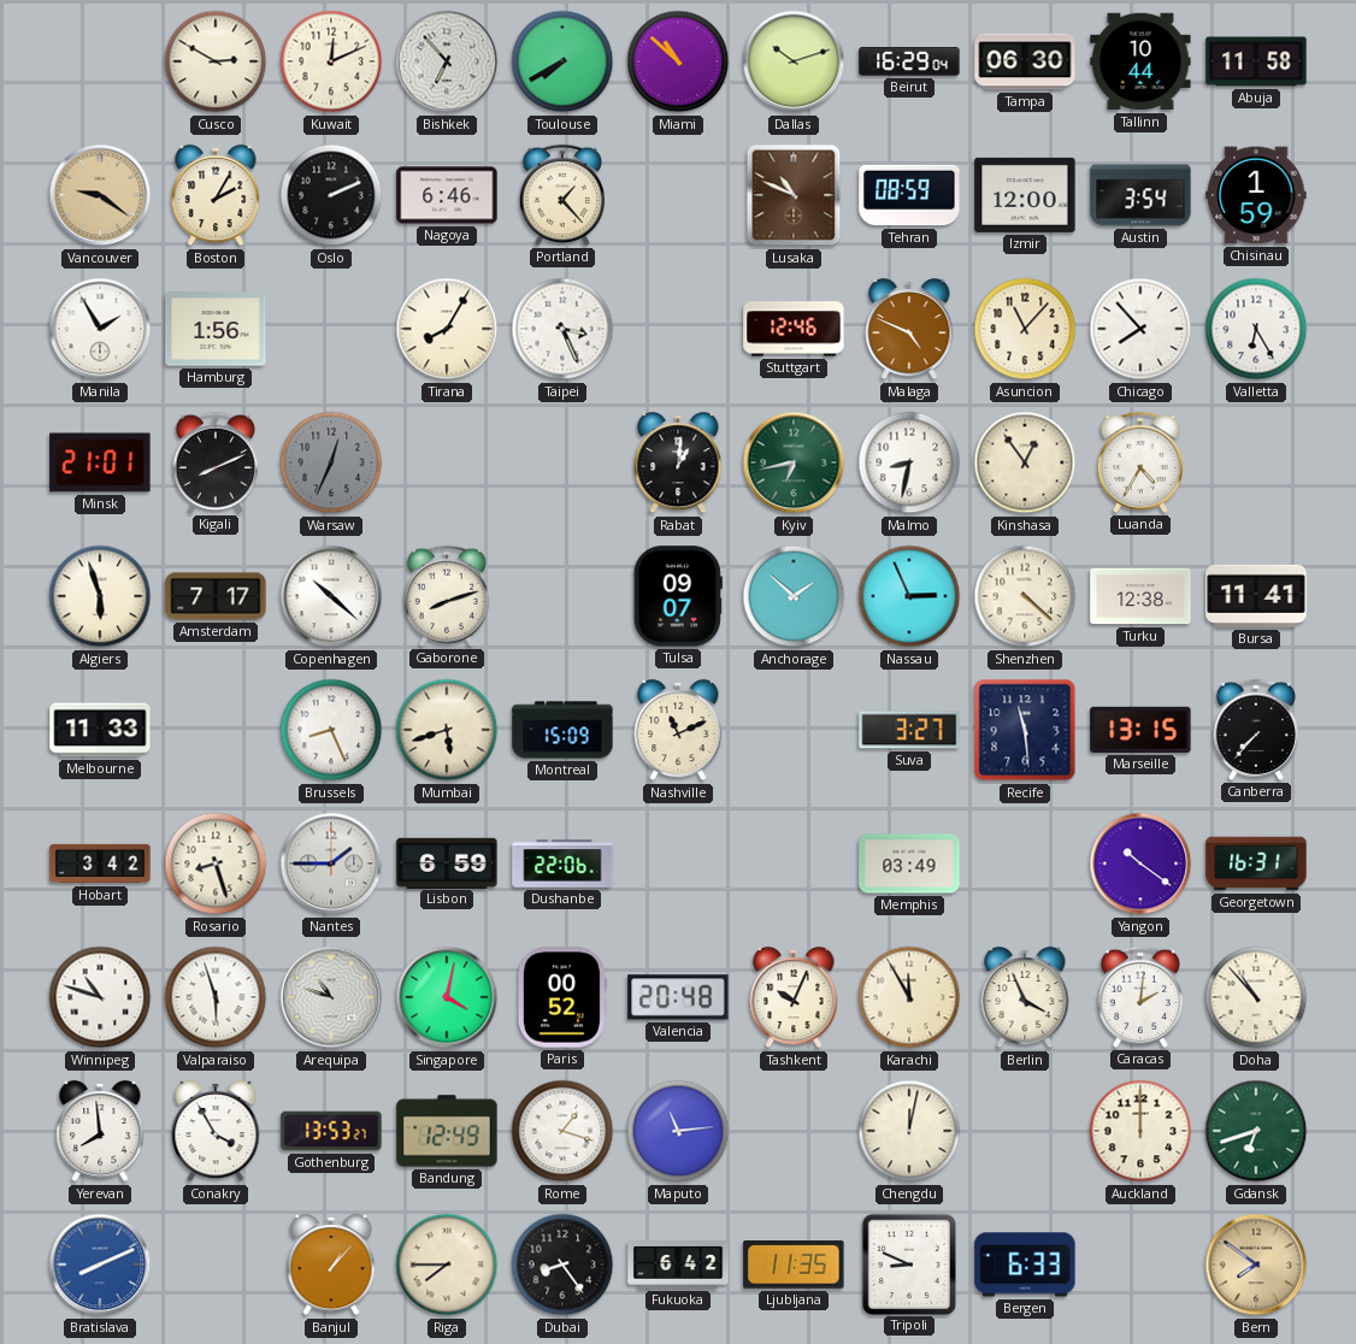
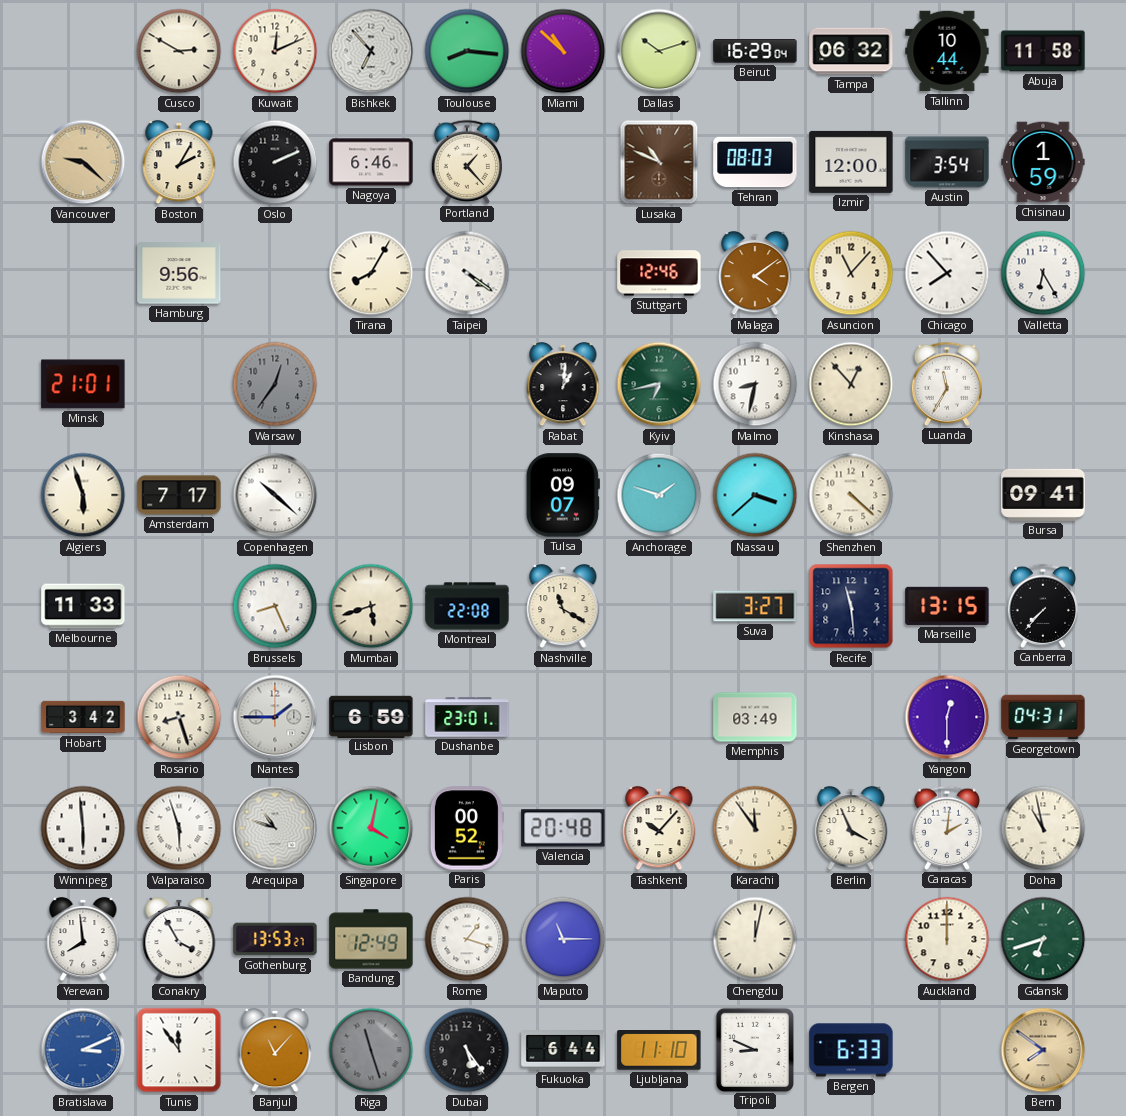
Toulouse: 7:40 -> 8:16
Tampa: 06:30 -> 06:32
Vancouver: 9:21 -> 9:22
Tehran: 08:59 -> 08:03
Manila: 1:55 -> none
Hamburg: 1:56 -> 9:56
Taipei: 3:26 -> 4:21
Malaga: 4:49 -> 4:09
Kigali: 8:11 -> none
Warsaw: 12:34 -> 12:36
Kinshasa: 12:54 -> 12:53
Luanda: 4:35 -> 11:35
Gaborone: 8:12 -> none
Anchorage: 1:52 -> 1:48
Nassau: 2:56 -> 3:38
Turku: 12:38 -> none
Bursa: 11:41 -> 09:41
Montreal: 15:09 -> 22:08
Nashville: 11:11 -> 11:20
Dushanbe: 22:06 -> 23:01
Yangon: 10:21 -> 12:30
Georgetown: 16:31 -> 04:31
Winnipeg: 10:48 -> 5:59
Tashkent: 10:04 -> 10:07
Karachi: 11:55 -> 11:54
Doha: 10:53 -> 10:58
Maputo: 11:14 -> 11:15
Bratislava: 8:11 -> 3:11
Tunis: none -> 11:54
Banjul: 1:07 -> 11:07
Riga: 7:45 -> 11:27
Riga dial: cream -> grey
Dubai: 8:24 -> 5:24
Fukuoka: 6:42 -> 6:44
Ljubljana: 11:35 -> 11:10
